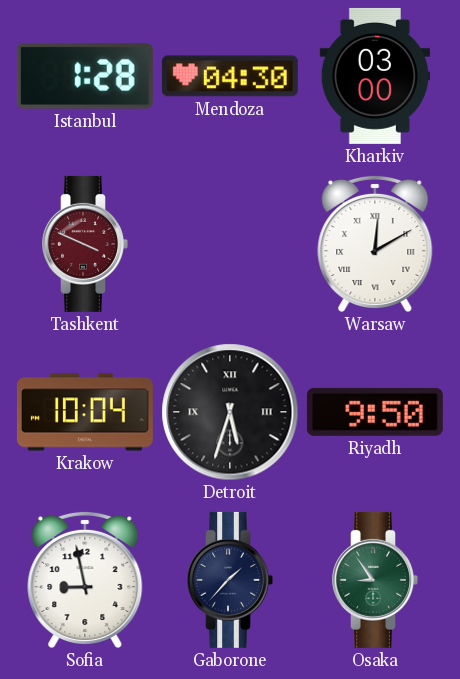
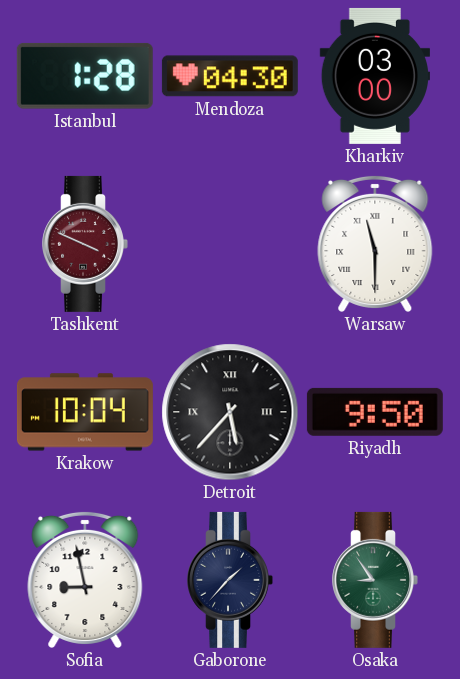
Warsaw: 12:10 -> 11:30
Detroit: 5:33 -> 5:37
